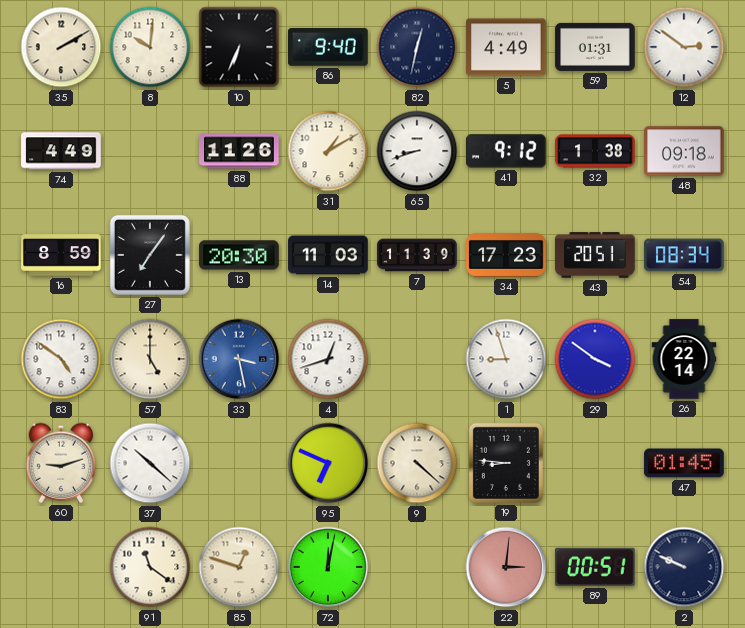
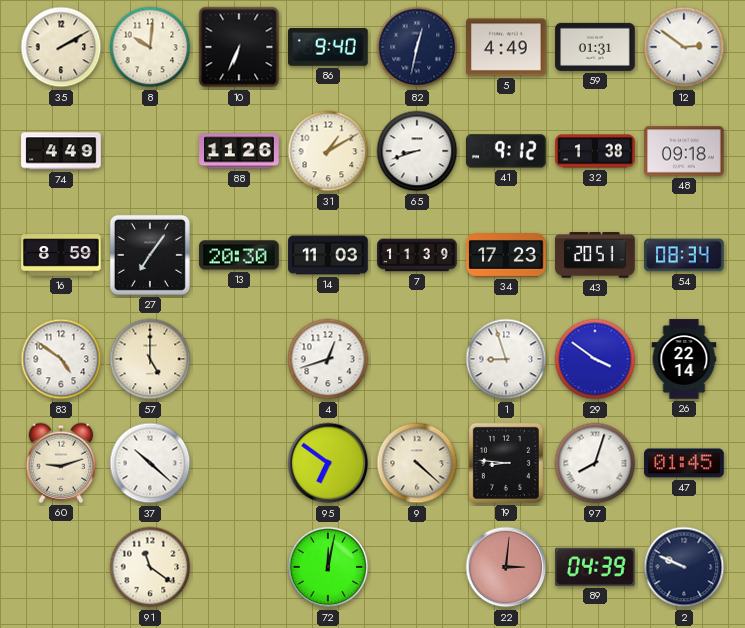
33: 3:28 -> none
95: 6:49 -> 6:51
97: none -> 8:03
85: 12:48 -> none
89: 00:51 -> 04:39
